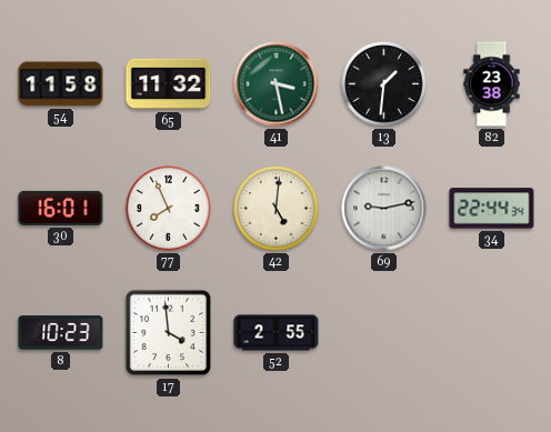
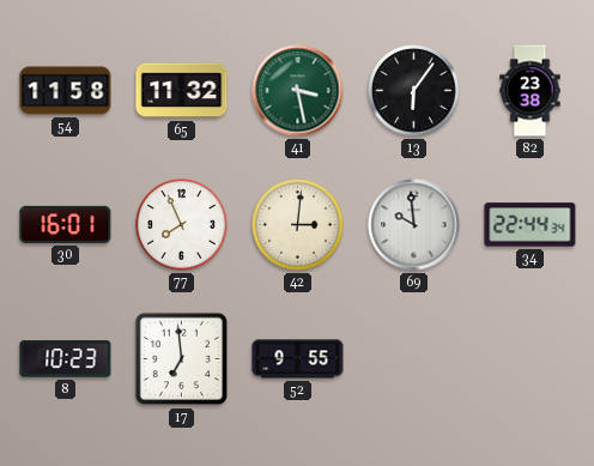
13: 1:31 -> 6:06
42: 5:01 -> 3:01
69: 9:13 -> 9:59
17: 3:59 -> 6:59
52: 2:55 -> 9:55
